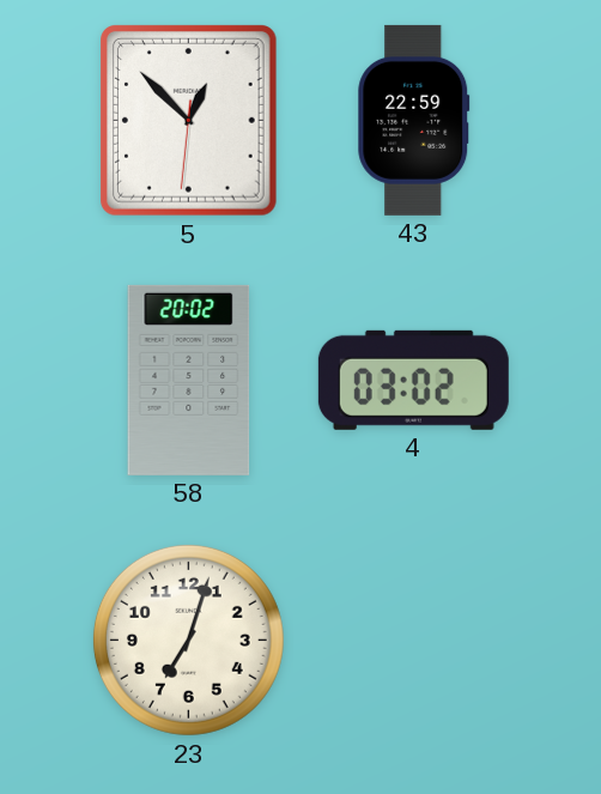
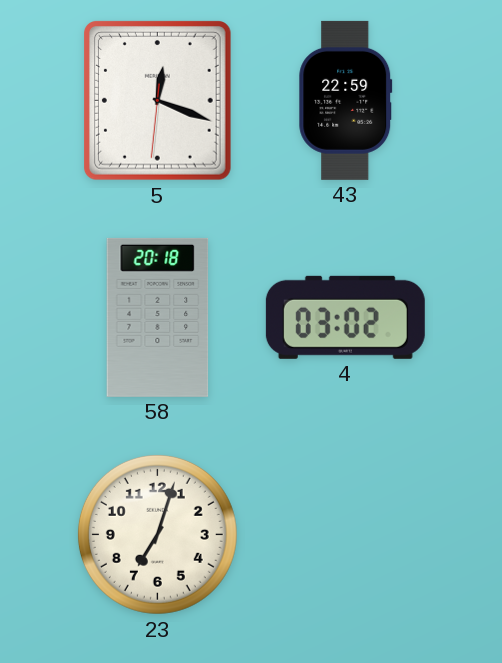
5: 12:52 -> 12:18
58: 20:02 -> 20:18
